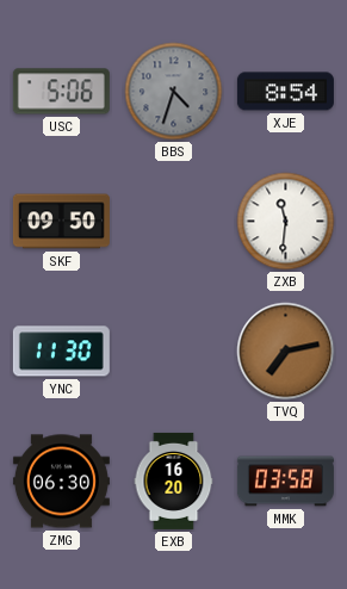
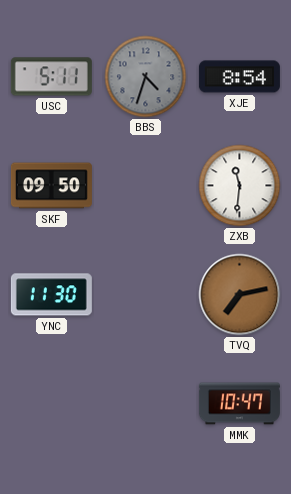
USC: 5:06 -> 5:11
ZMG: 06:30 -> none
EXB: 16:20 -> none
MMK: 03:58 -> 10:47
